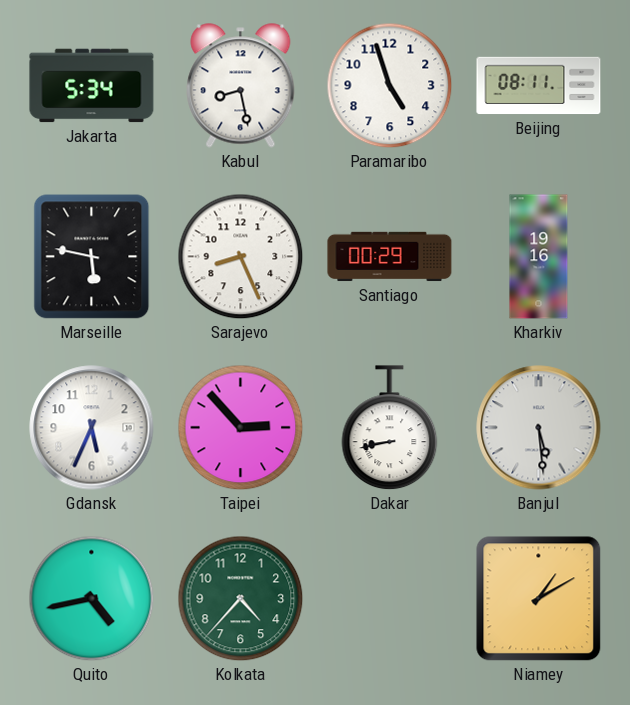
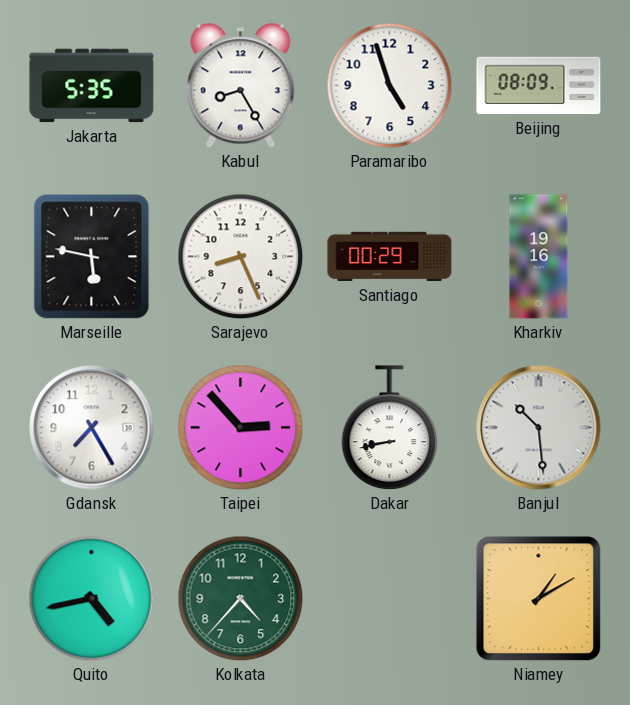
Jakarta: 5:34 -> 5:35
Kabul: 8:28 -> 8:25
Beijing: 08:11 -> 08:09
Gdansk: 5:34 -> 7:25
Banjul: 5:29 -> 10:29
